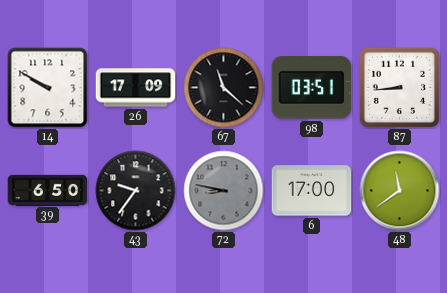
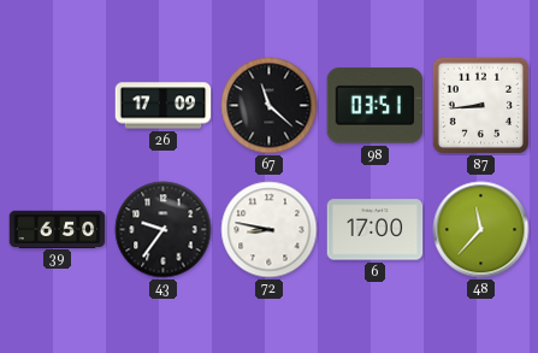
14: 9:50 -> none
72 dial: grey -> white
48: 11:39 -> 11:37
